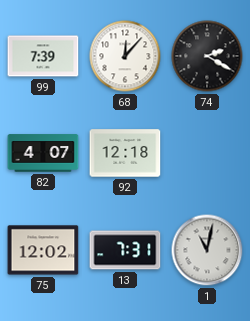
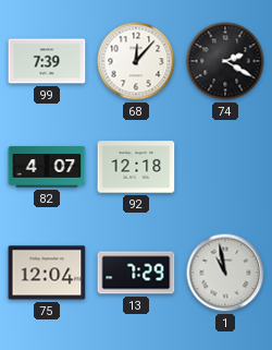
75: 12:02 -> 12:04
13: 7:31 -> 7:29
1: 11:02 -> 10:58
